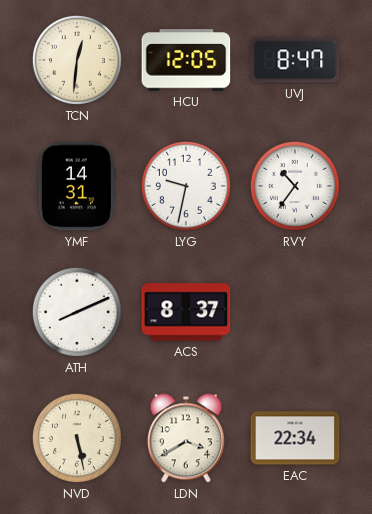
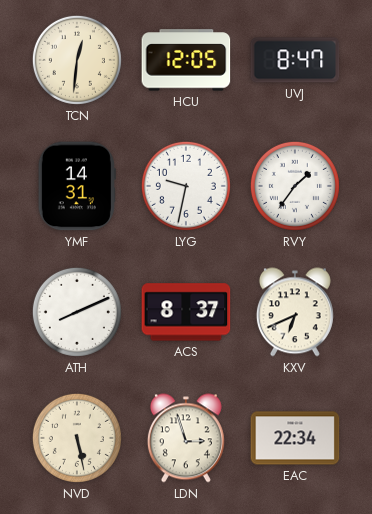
RVY: 10:36 -> 1:36
KXV: none -> 6:41
LDN: 3:40 -> 2:57
